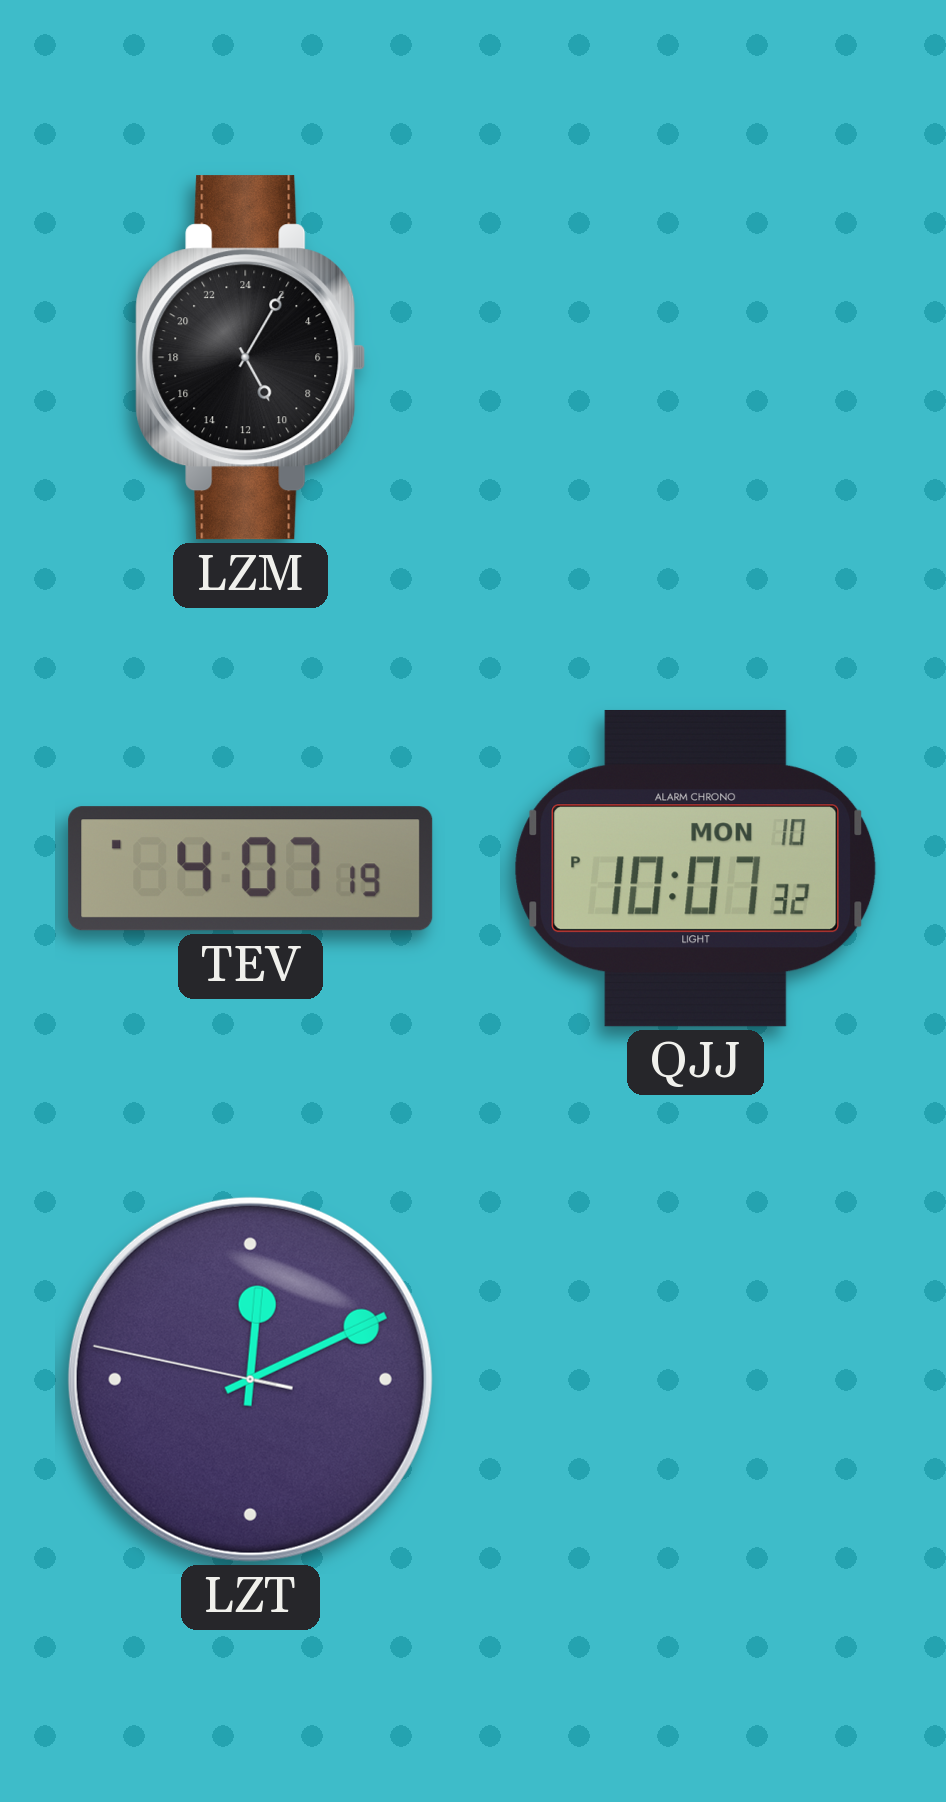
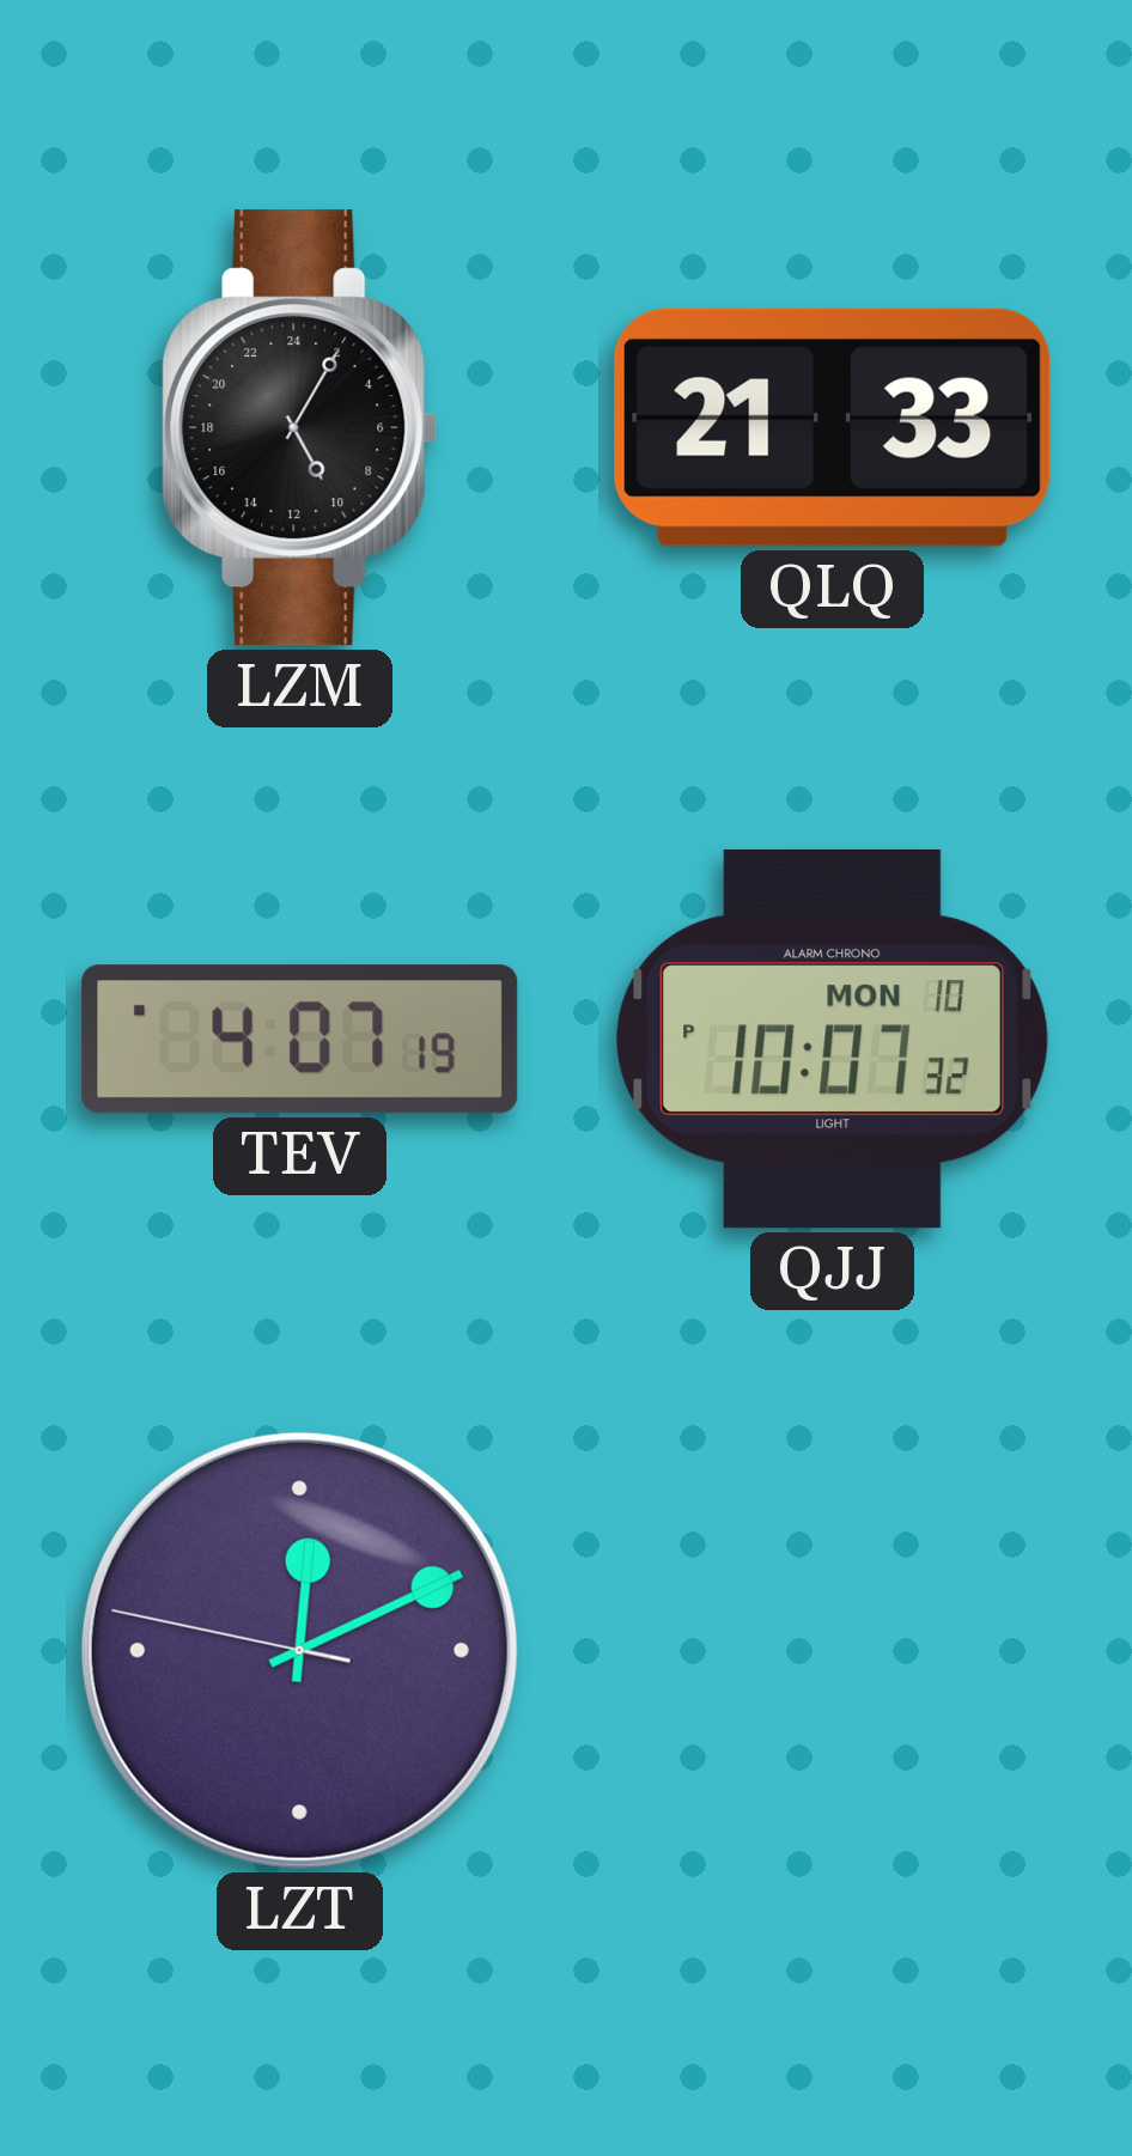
QLQ: none -> 21:33
